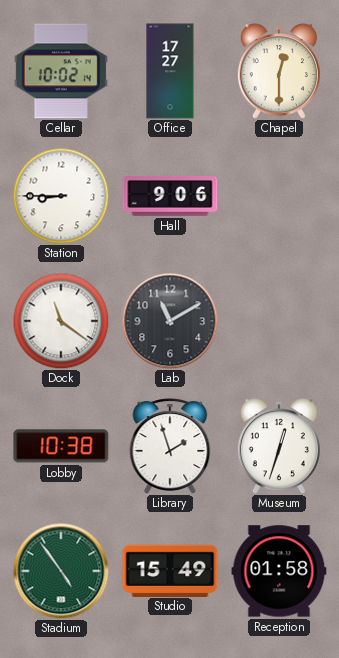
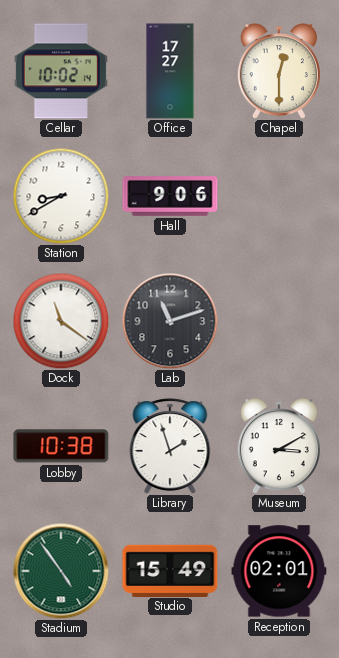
Station: 8:45 -> 8:40
Lab: 11:10 -> 11:12
Museum: 12:33 -> 3:10
Reception: 01:58 -> 02:01
